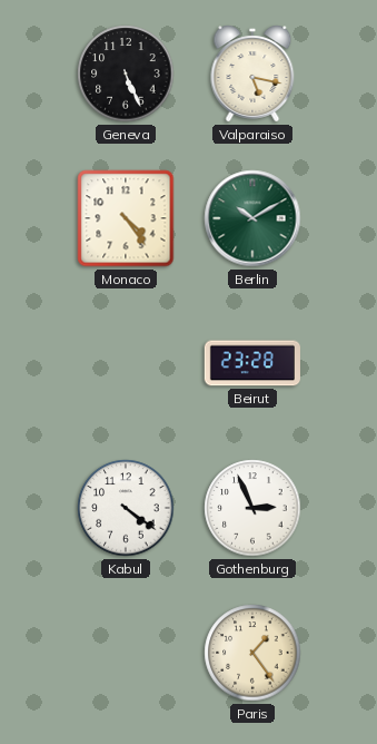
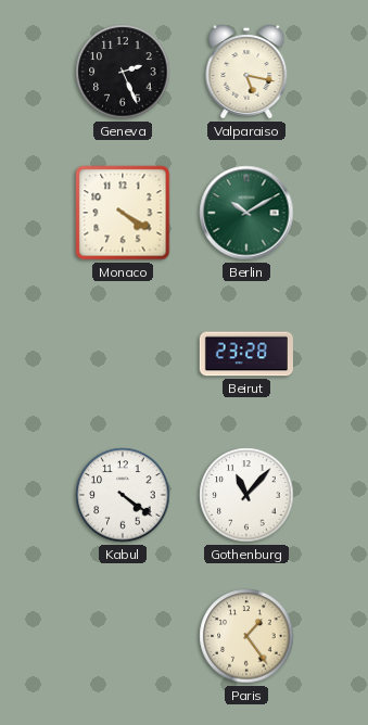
Geneva: 5:26 -> 2:26
Monaco: 4:24 -> 4:20
Gothenburg: 2:56 -> 11:07
